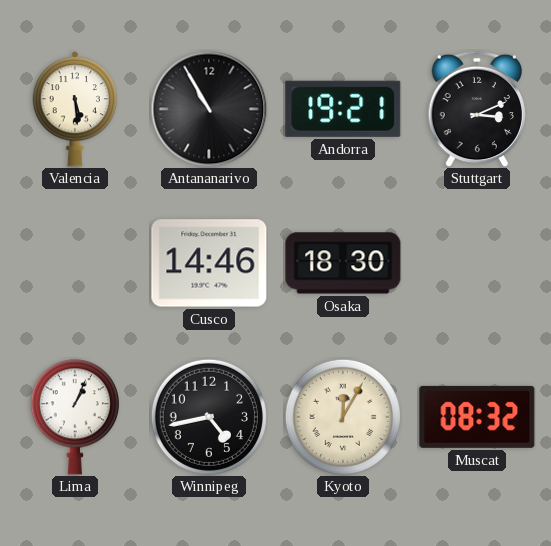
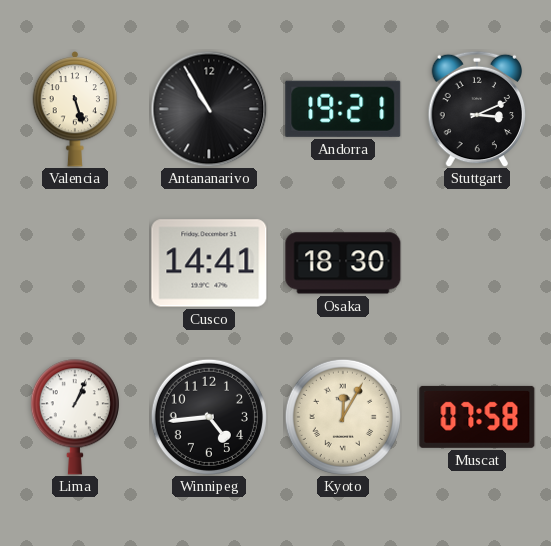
Valencia: 5:29 -> 5:27
Cusco: 14:46 -> 14:41
Winnipeg: 4:43 -> 4:44
Muscat: 08:32 -> 07:58
